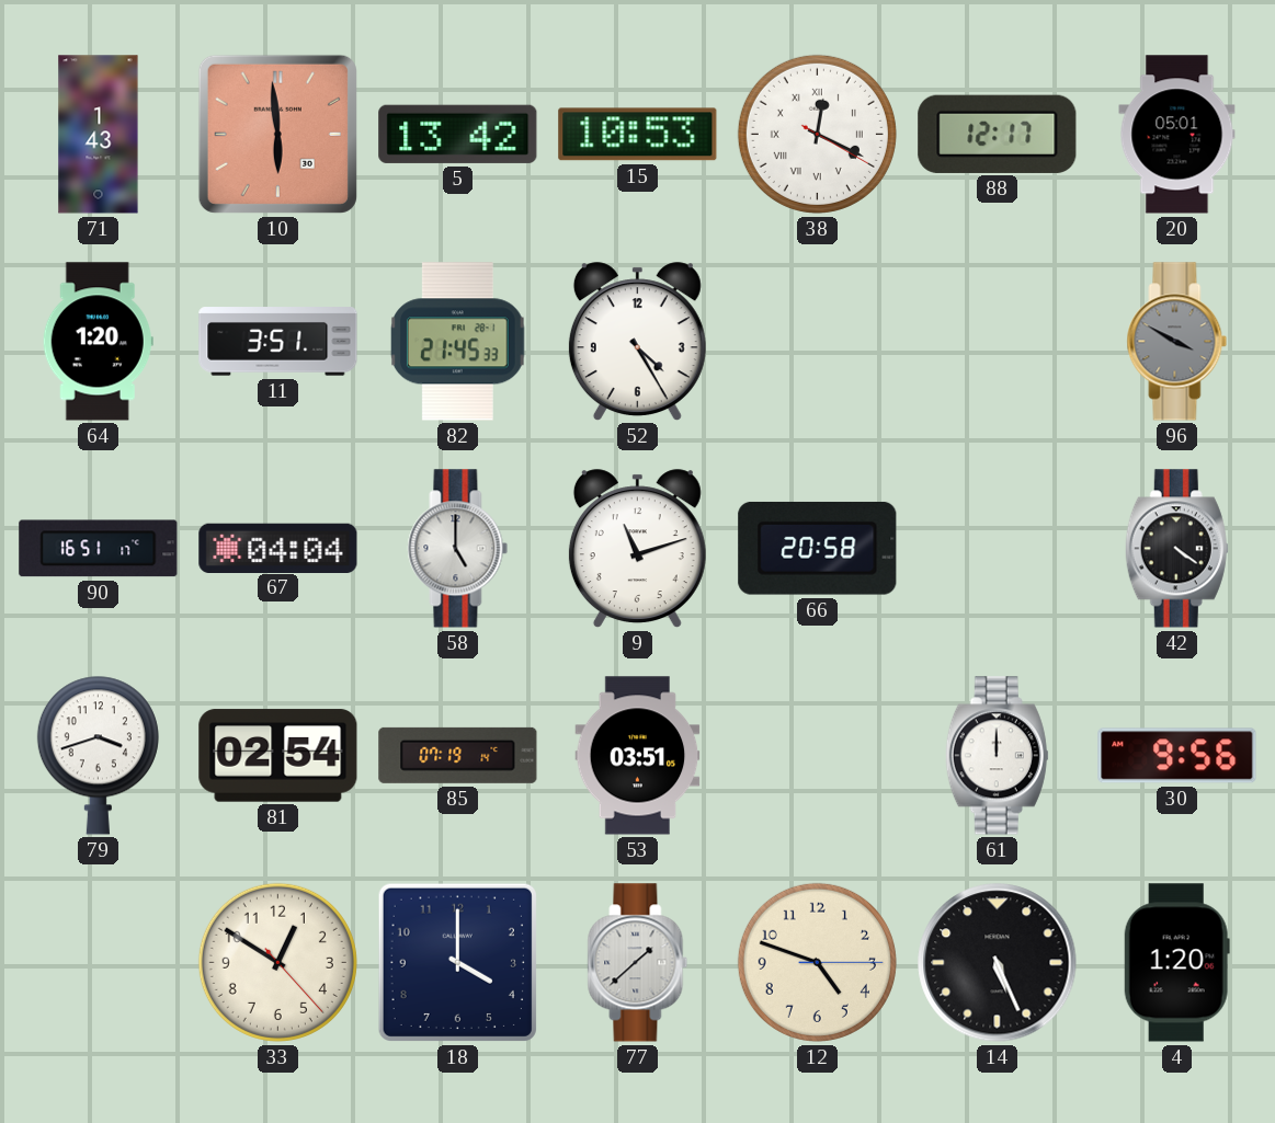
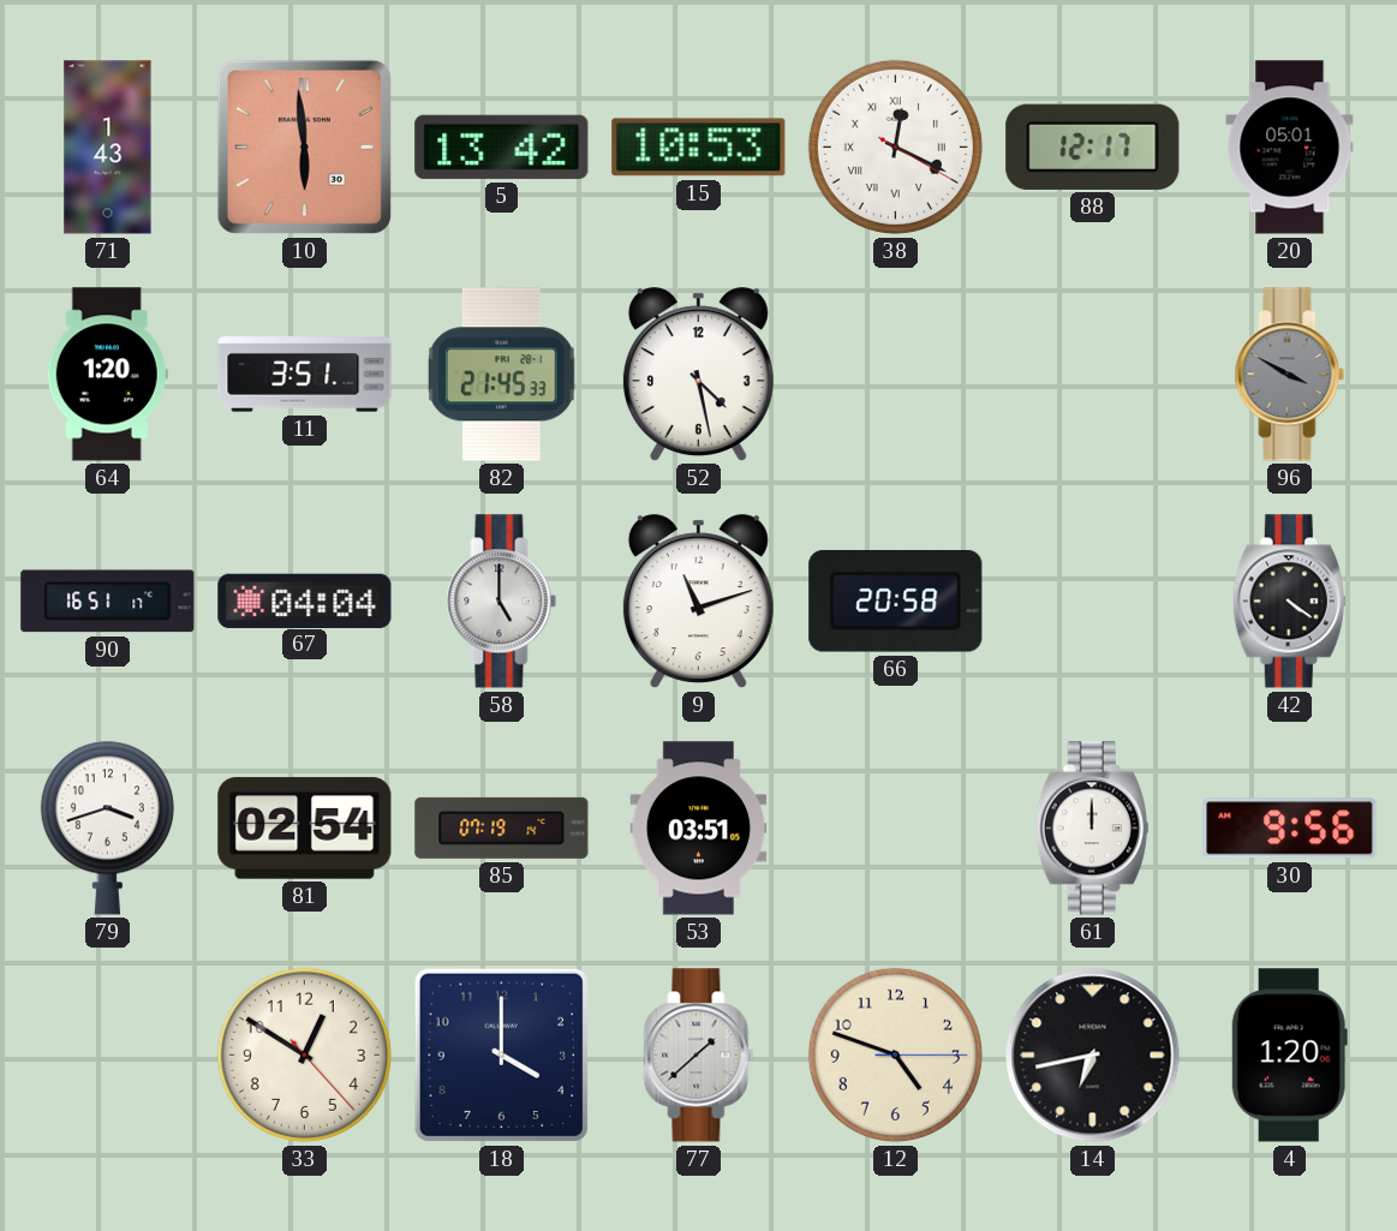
52: 4:25 -> 4:28
14: 5:26 -> 6:43
